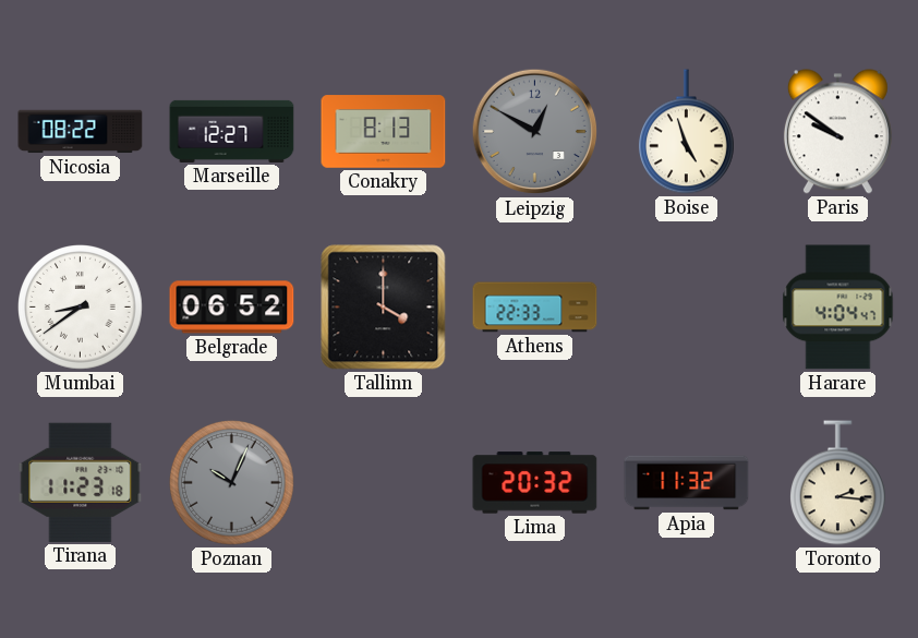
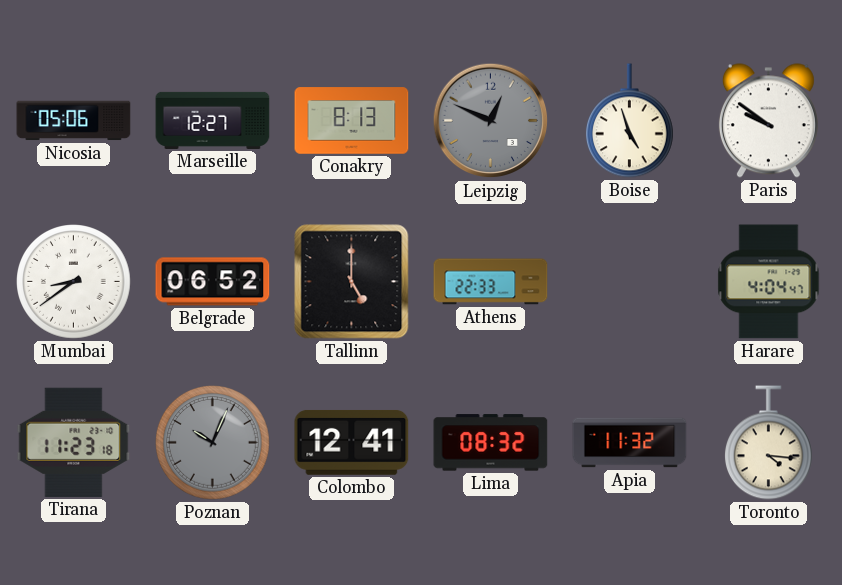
Nicosia: 08:22 -> 05:06
Leipzig: 12:50 -> 12:49
Tallinn: 4:00 -> 5:00
Colombo: none -> 12:41
Lima: 20:32 -> 08:32
Toronto: 2:16 -> 4:16
